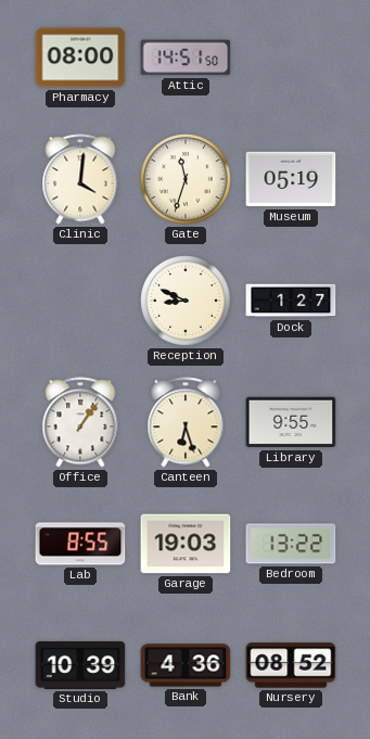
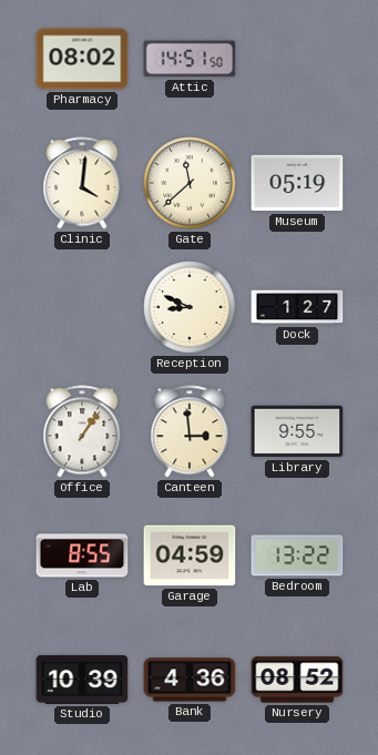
Pharmacy: 08:00 -> 08:02
Gate: 11:33 -> 11:38
Canteen: 6:27 -> 2:59
Garage: 19:03 -> 04:59
